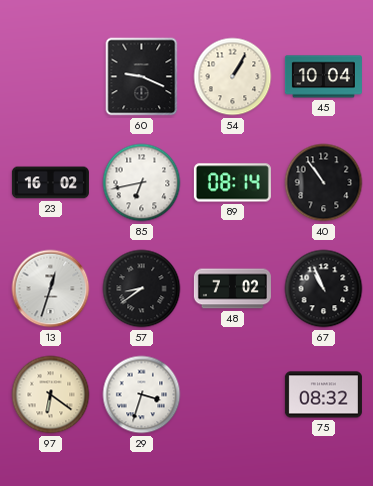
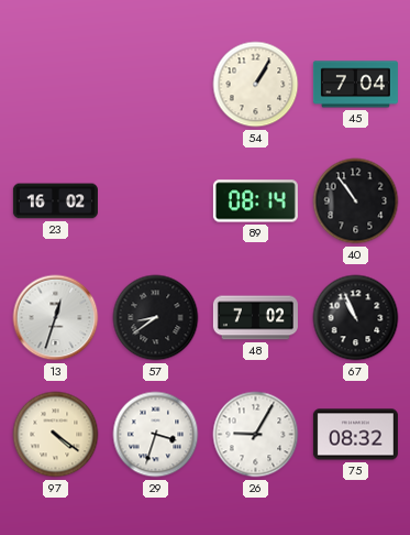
60: 9:19 -> none
45: 10:04 -> 7:04
85: 6:43 -> none
97: 6:21 -> 4:21
26: none -> 9:05
